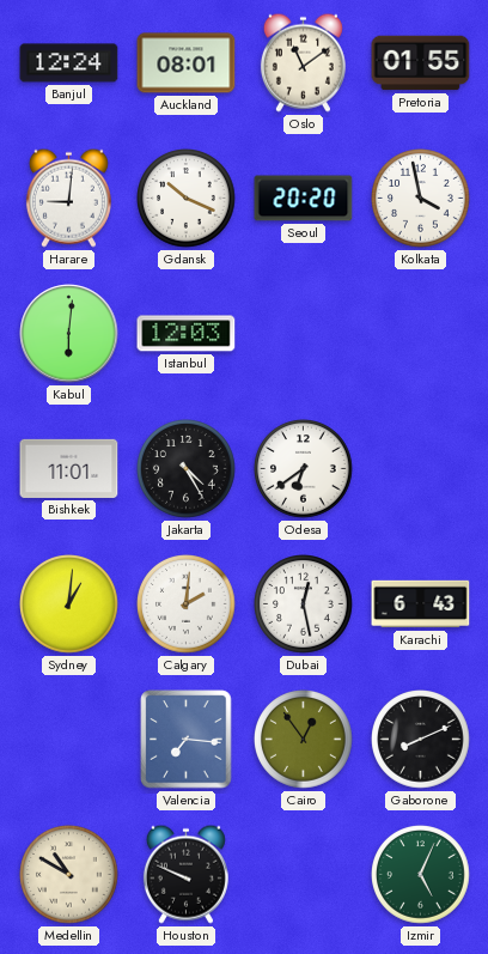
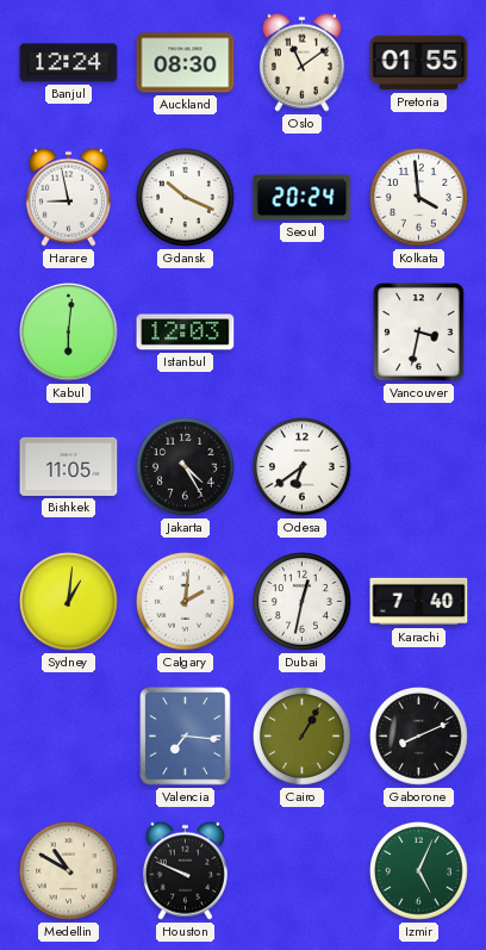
Auckland: 08:01 -> 08:30
Harare: 9:01 -> 8:58
Seoul: 20:20 -> 20:24
Kolkata: 3:58 -> 3:59
Vancouver: none -> 3:32
Bishkek: 11:01 -> 11:05
Dubai: 12:28 -> 12:32
Karachi: 6:43 -> 7:40
Cairo: 12:54 -> 1:05
